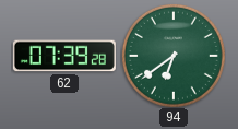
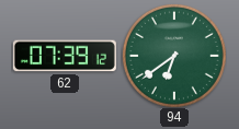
62: 07:39:28 -> 07:39:12
